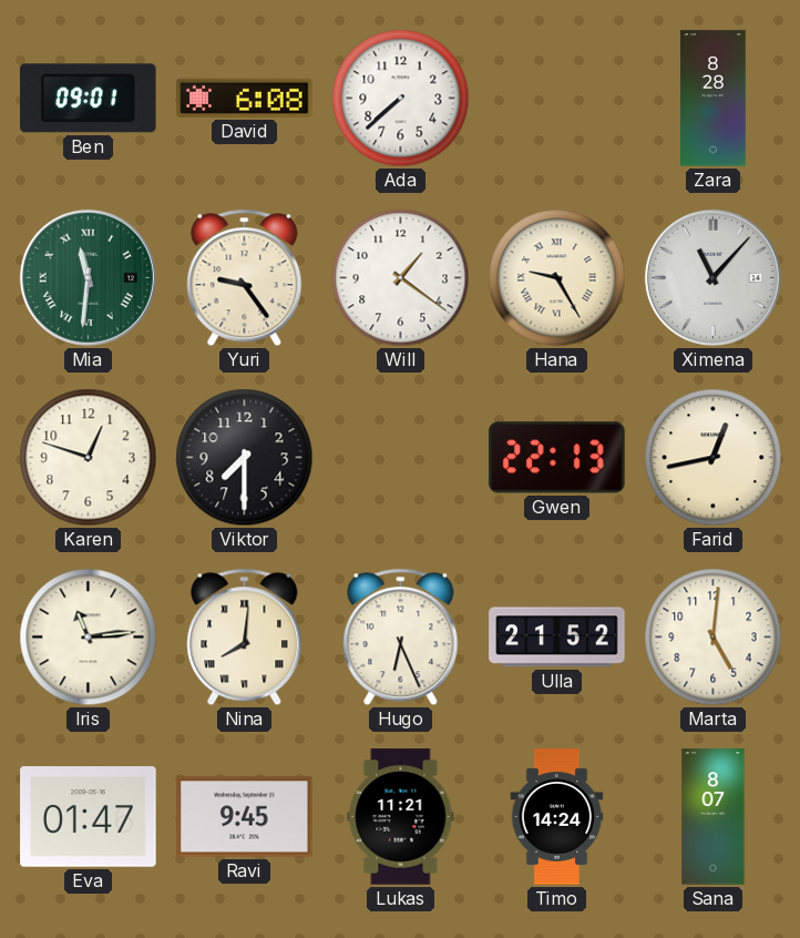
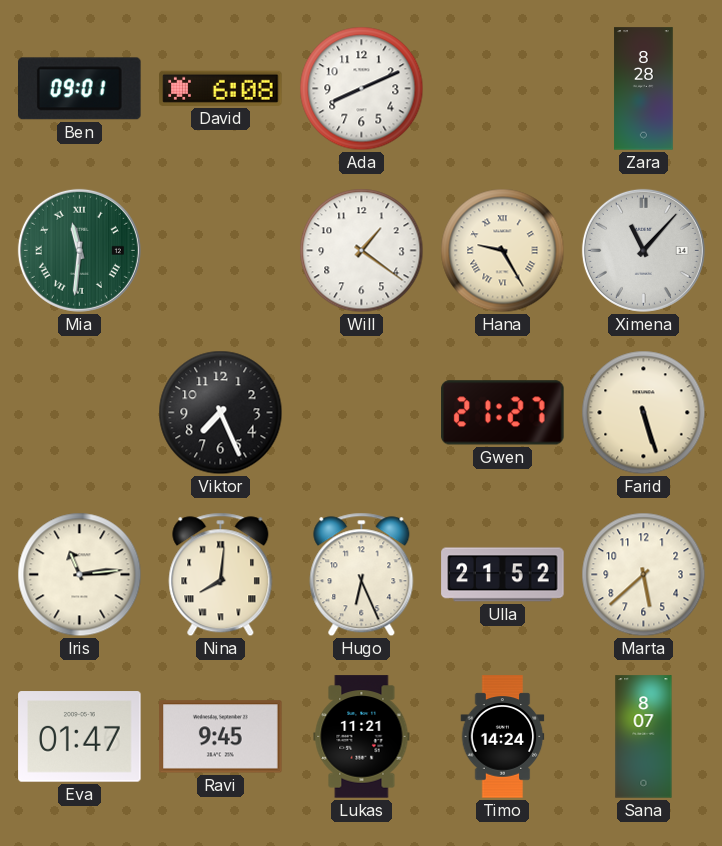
Ada: 7:38 -> 8:11
Yuri: 9:24 -> none
Karen: 12:48 -> none
Viktor: 7:30 -> 7:26
Gwen: 22:13 -> 21:27
Farid: 12:43 -> 5:27
Marta: 5:01 -> 5:38
